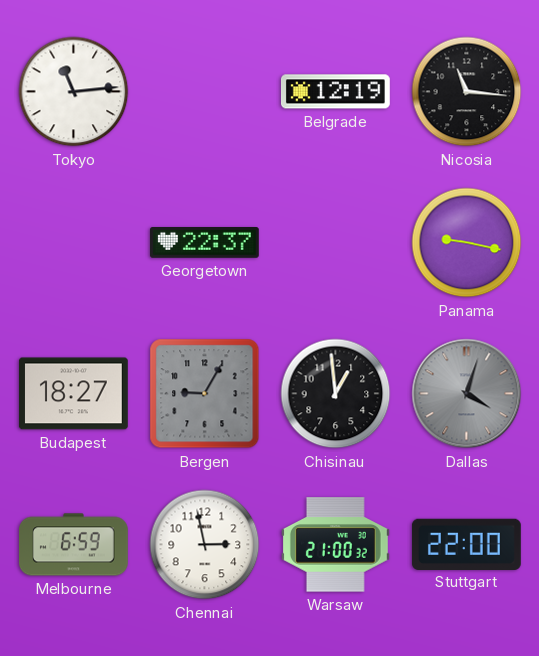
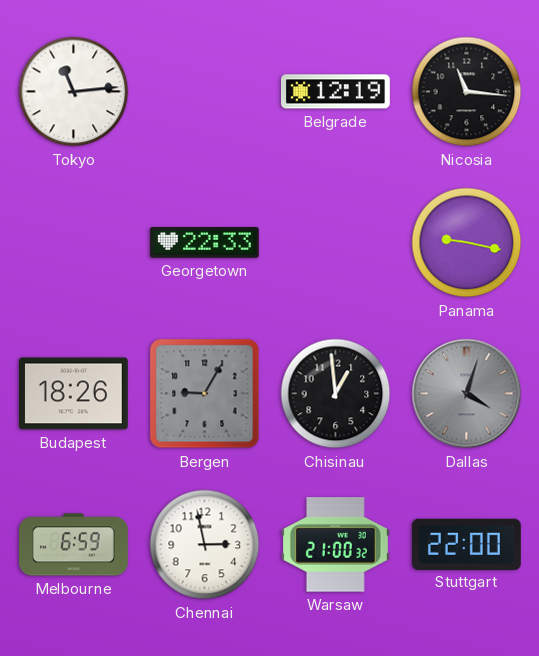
Georgetown: 22:37 -> 22:33
Budapest: 18:27 -> 18:26
